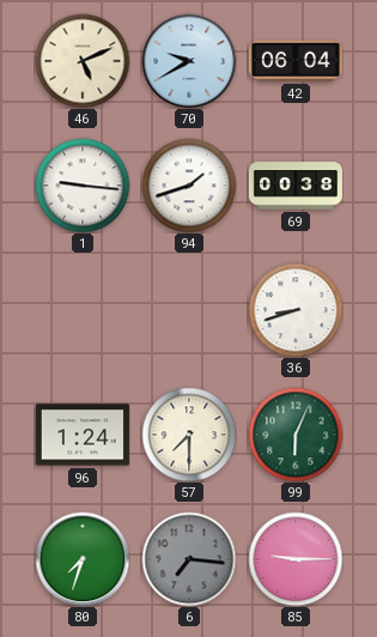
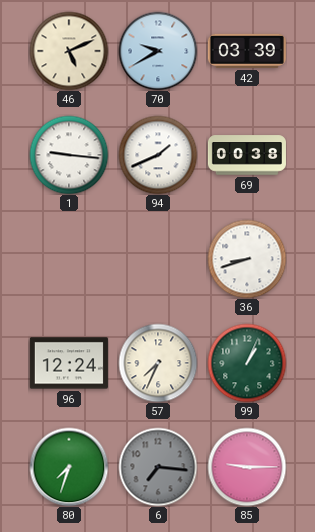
42: 06:04 -> 03:39
94: 1:42 -> 1:41
96: 1:24 -> 12:24
57: 7:30 -> 7:34
99: 6:04 -> 1:04
